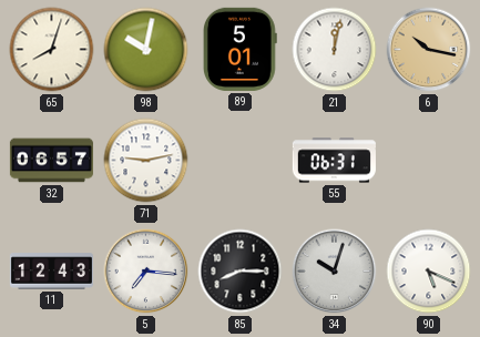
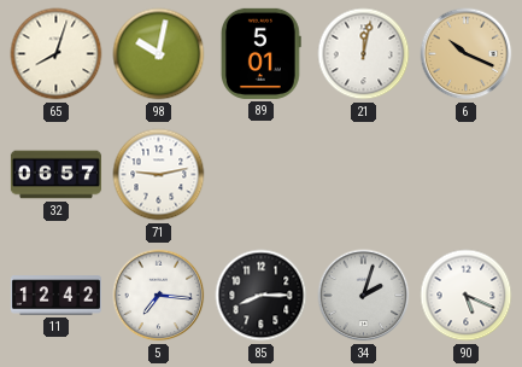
6: 10:17 -> 10:19
55: 06:31 -> none
11: 12:43 -> 12:42
34: 10:03 -> 2:03
